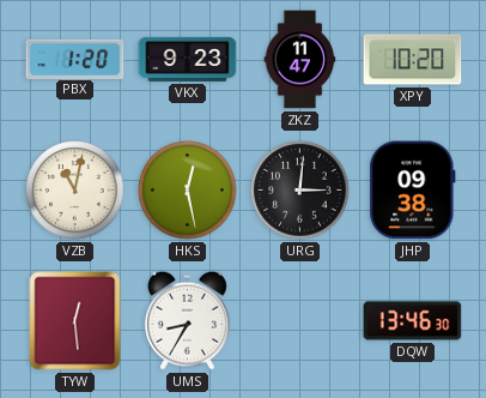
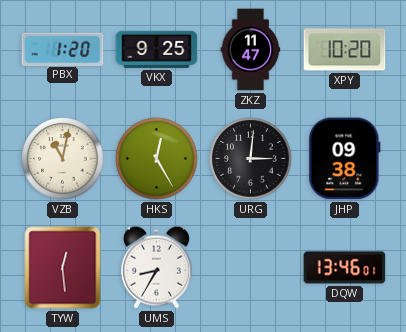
VKX: 9:23 -> 9:25
HKS: 12:28 -> 12:25
DQW: 13:46:30 -> 13:46:01
